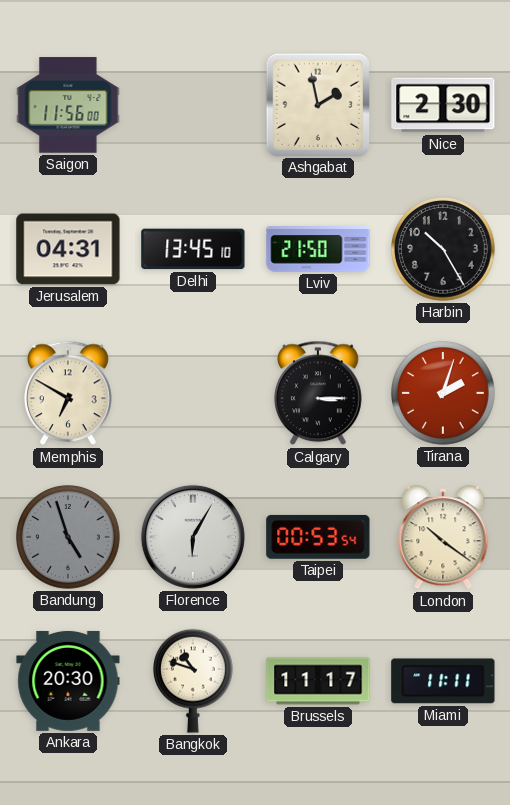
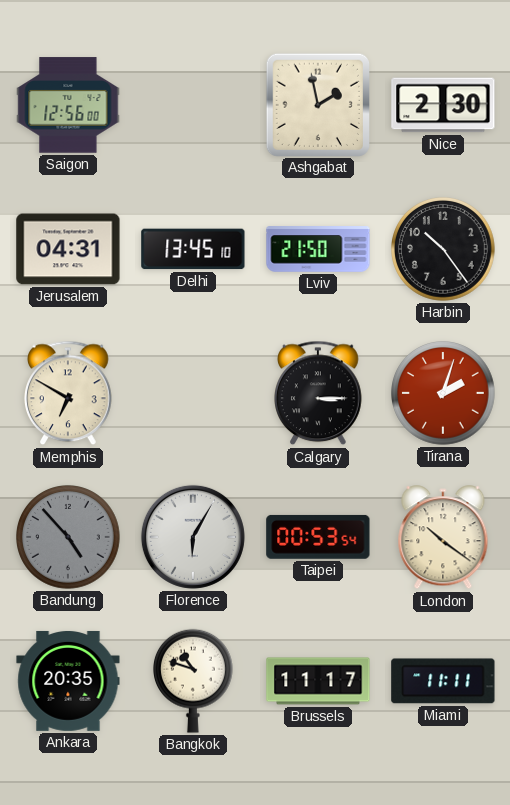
Saigon: 11:56 -> 12:56
Harbin: 10:25 -> 10:24
Bandung: 4:57 -> 4:53
Ankara: 20:30 -> 20:35
